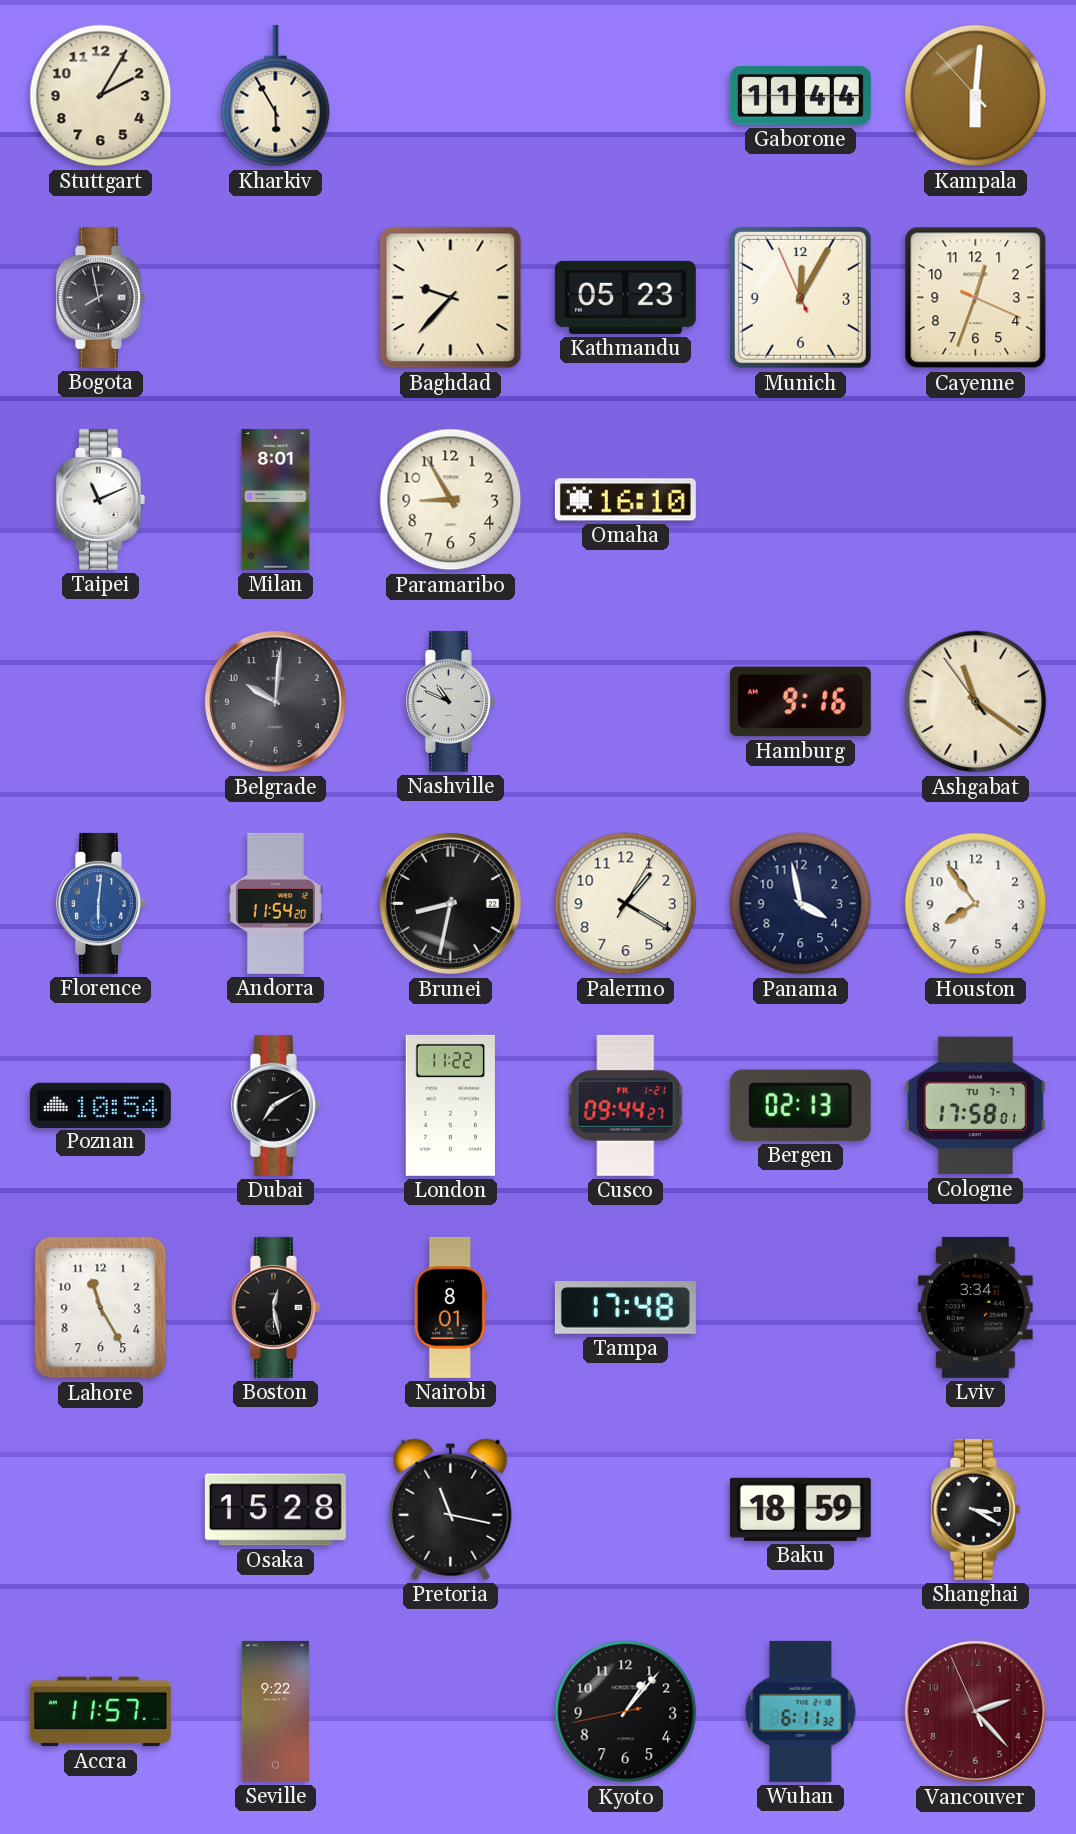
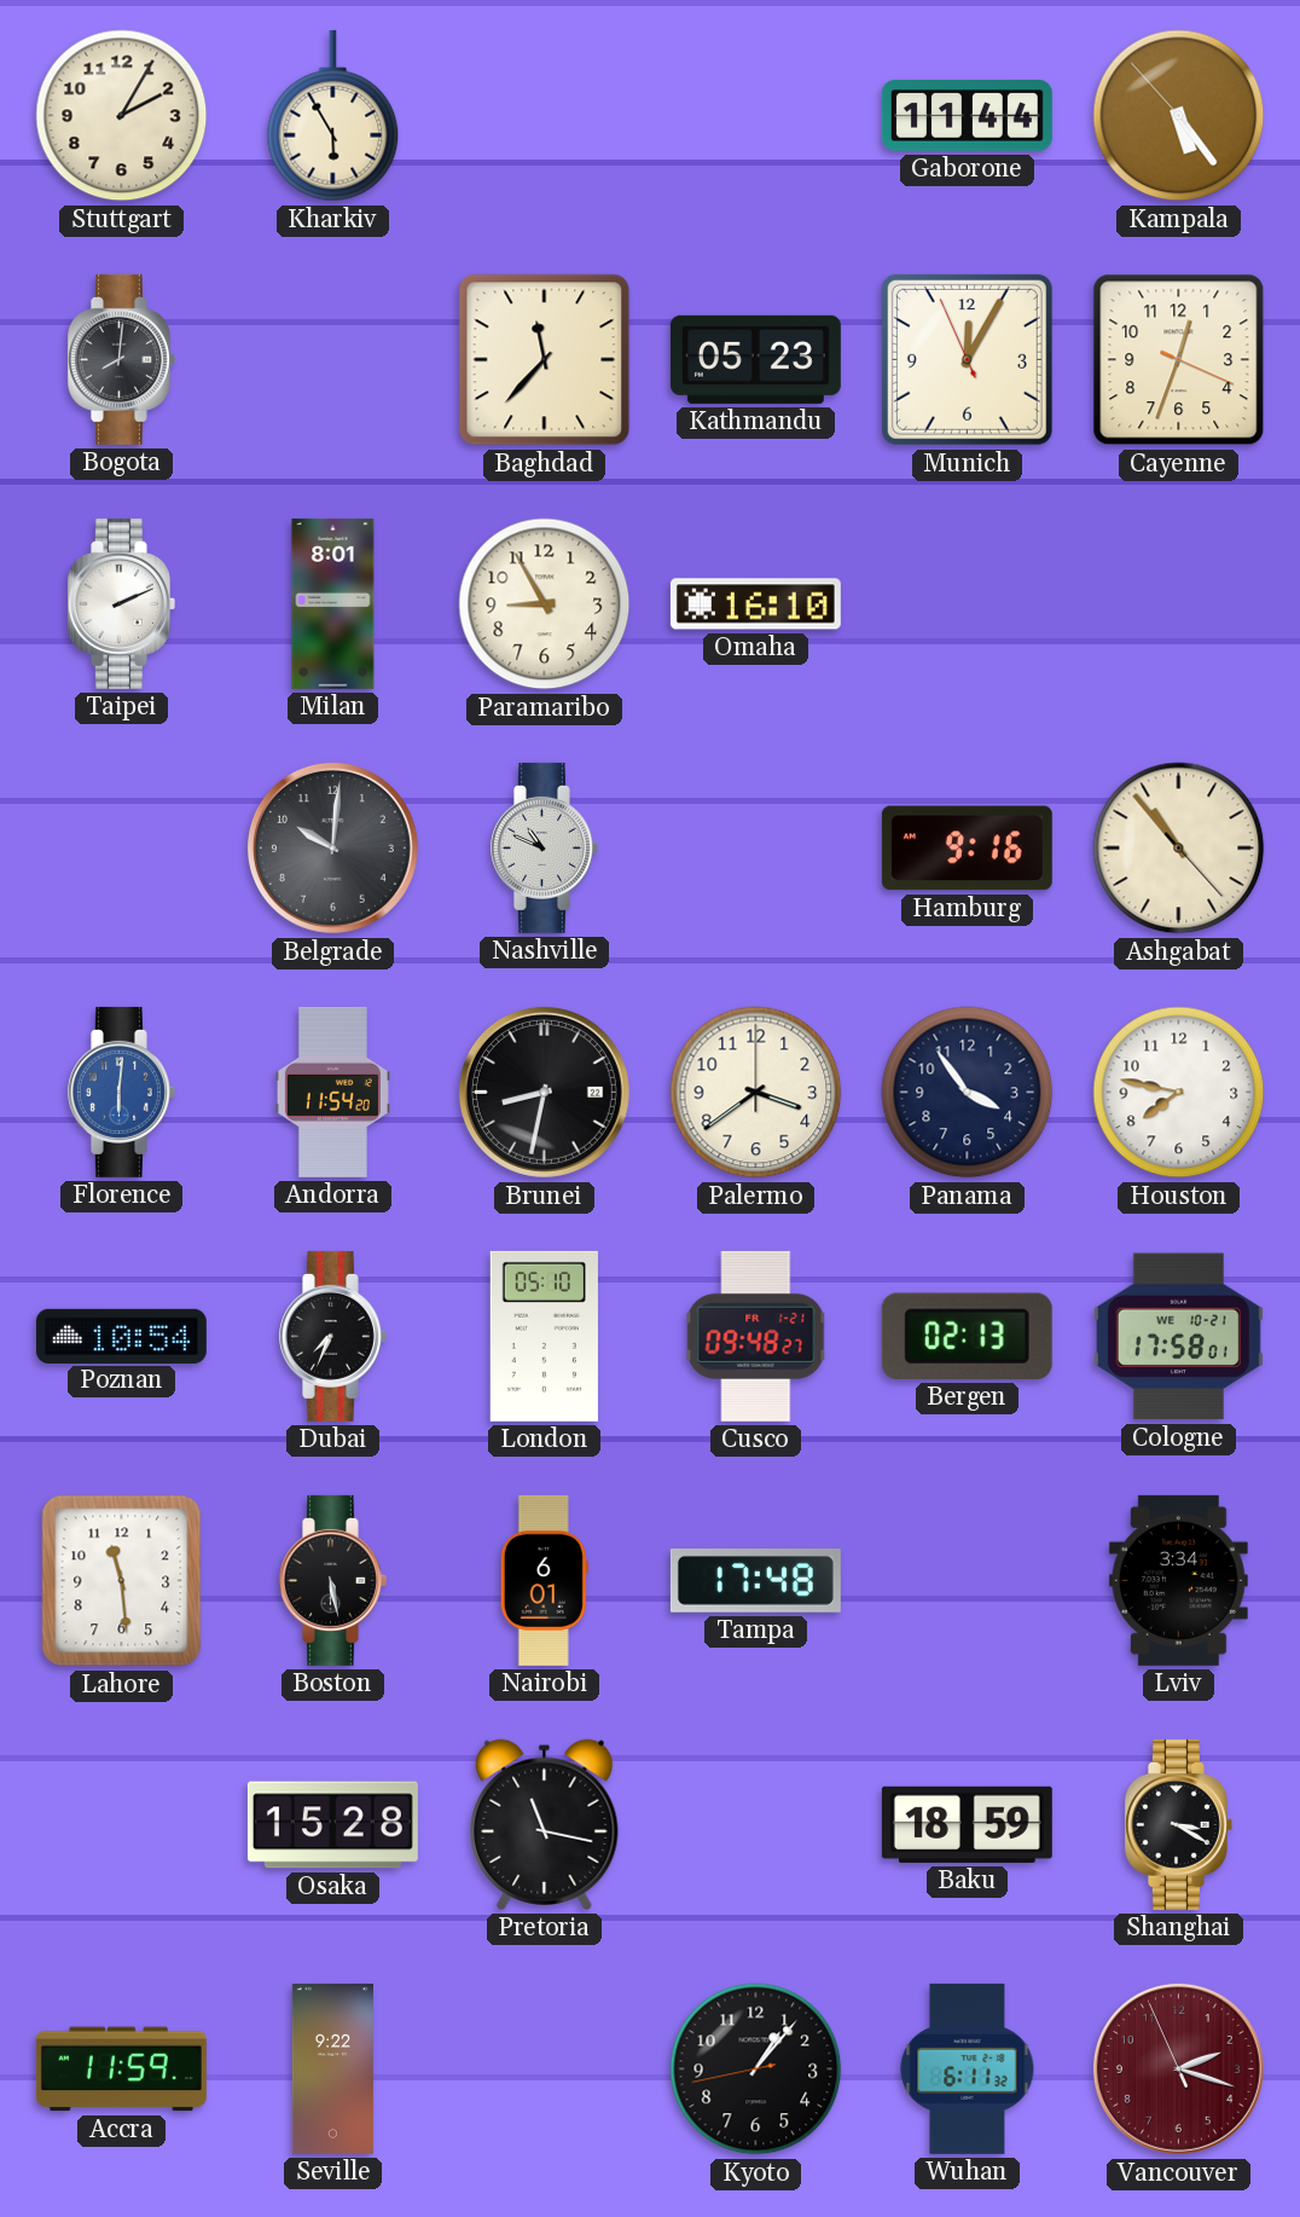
Kampala: 6:00 -> 5:23
Bogota: 7:58 -> 8:01
Baghdad: 9:37 -> 11:37
Taipei: 11:11 -> 2:11
Ashgabat: 11:20 -> 10:53
Palermo: 1:20 -> 3:39
Panama: 3:58 -> 3:54
Houston: 7:54 -> 7:47
Dubai: 7:10 -> 7:34
London: 11:22 -> 05:10
Cusco: 09:44 -> 09:48
Cologne date: TU 7-7 -> WE 10-21
Lahore: 11:25 -> 11:29
Boston: 12:28 -> 5:28
Nairobi: 8:01 -> 6:01
Accra: 11:57 -> 11:59
Vancouver: 2:22 -> 2:17
